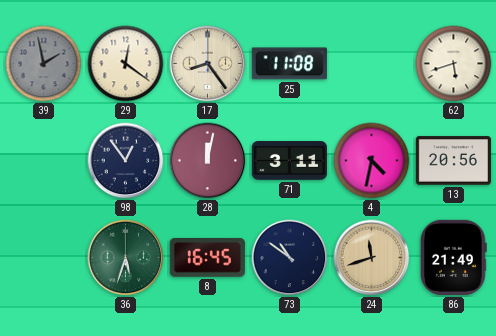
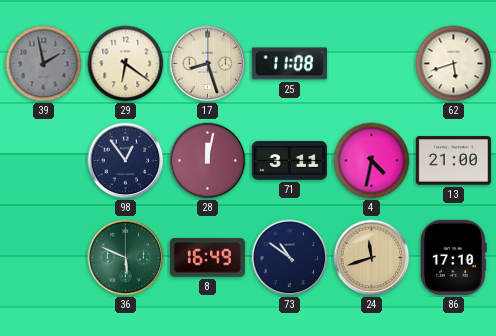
29: 12:21 -> 6:21
17: 8:24 -> 8:27
13: 20:56 -> 21:00
36: 5:33 -> 5:49
8: 16:45 -> 16:49
86: 21:49 -> 17:10
